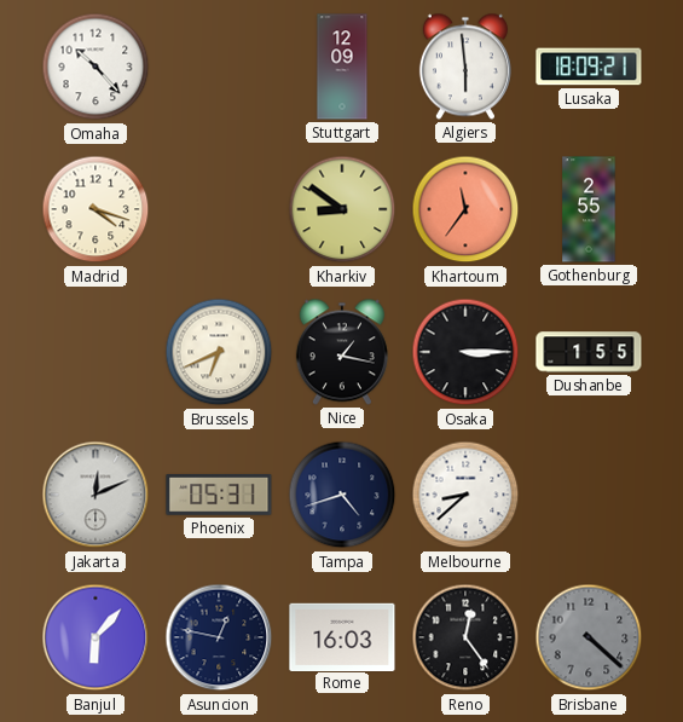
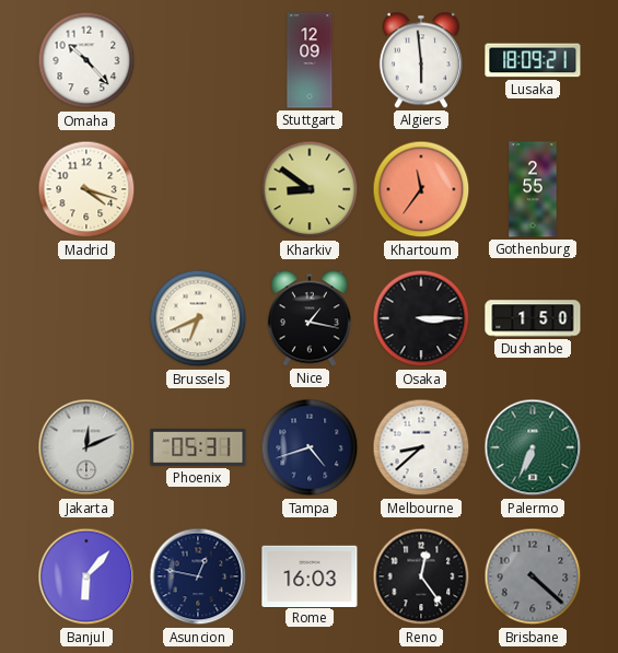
Dushanbe: 1:55 -> 1:50
Palermo: none -> 6:34
